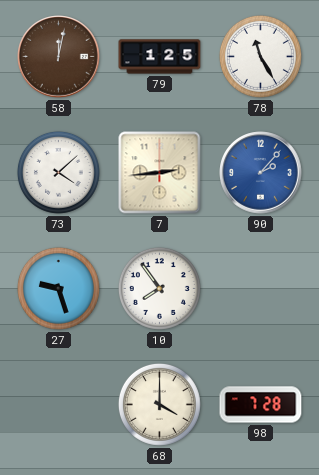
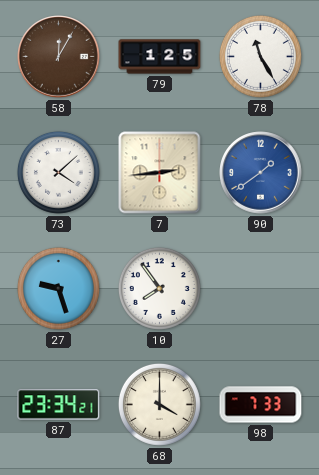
58: 12:02 -> 12:05
90: 2:07 -> 1:39
87: none -> 23:34
98: 7:28 -> 7:33
